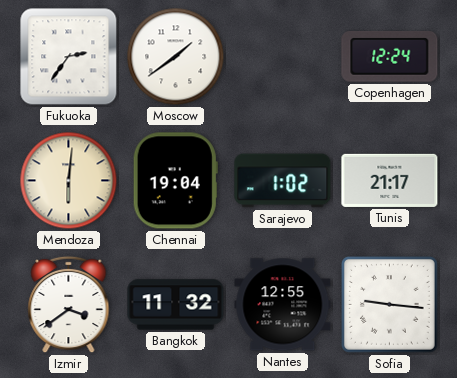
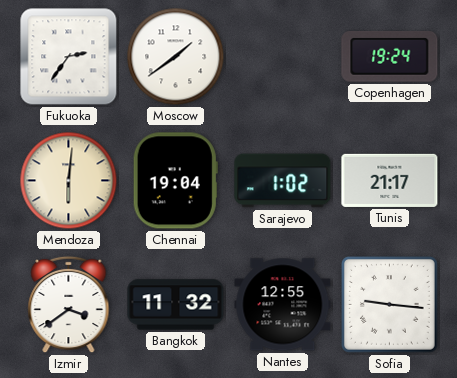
Copenhagen: 12:24 -> 19:24
